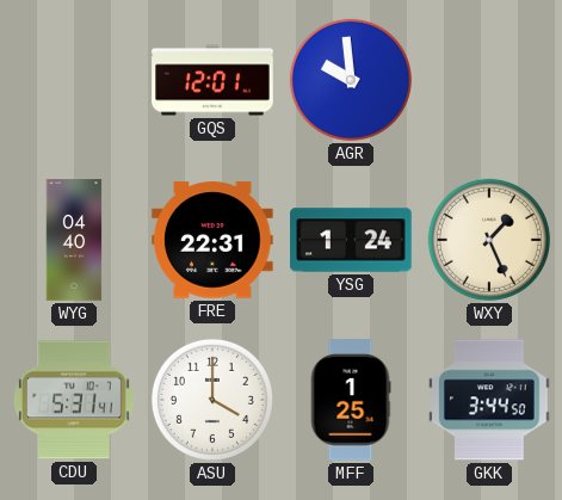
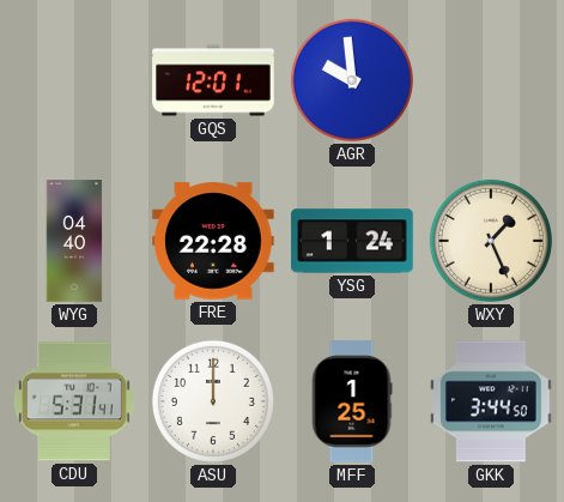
FRE: 22:31 -> 22:28
ASU: 4:00 -> 12:00
